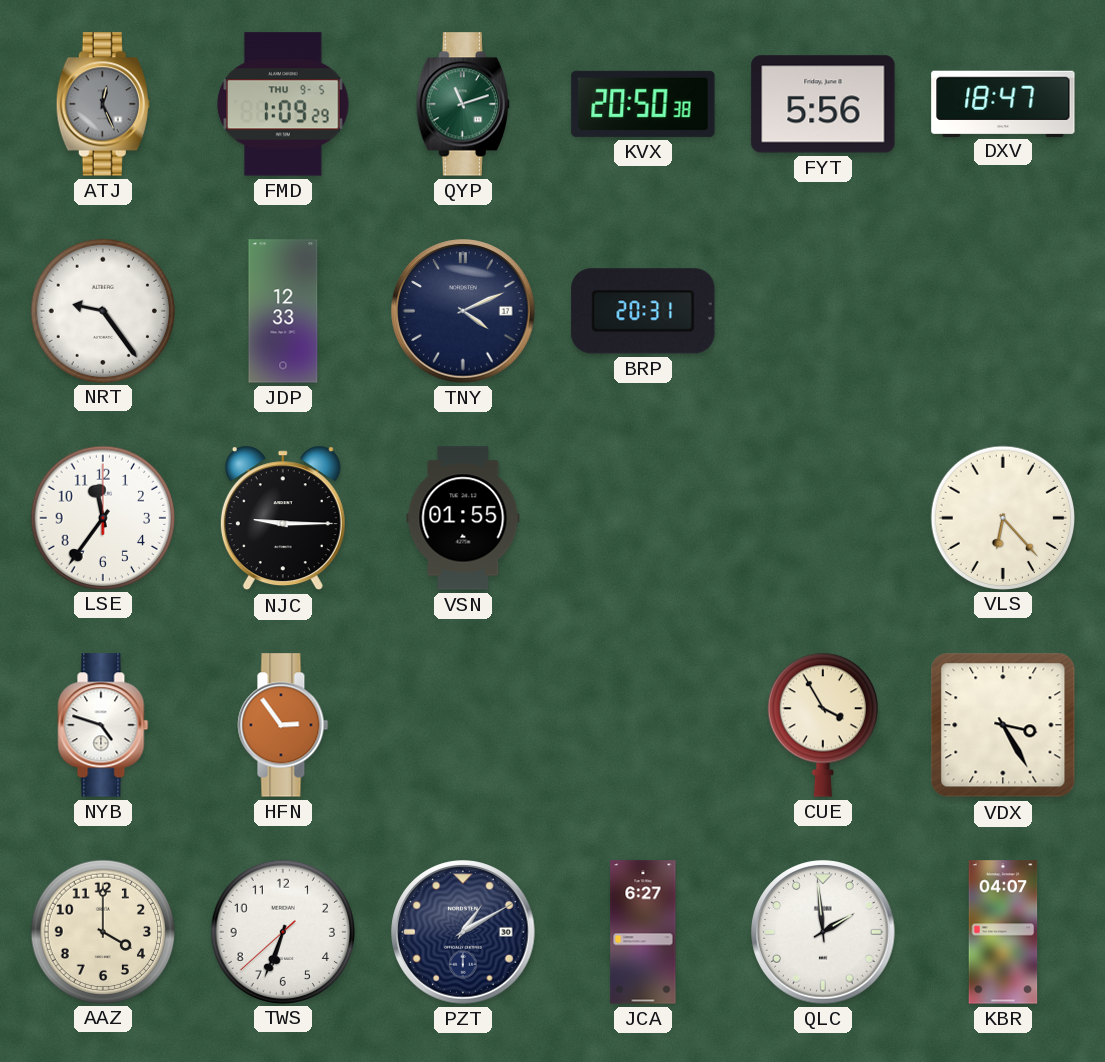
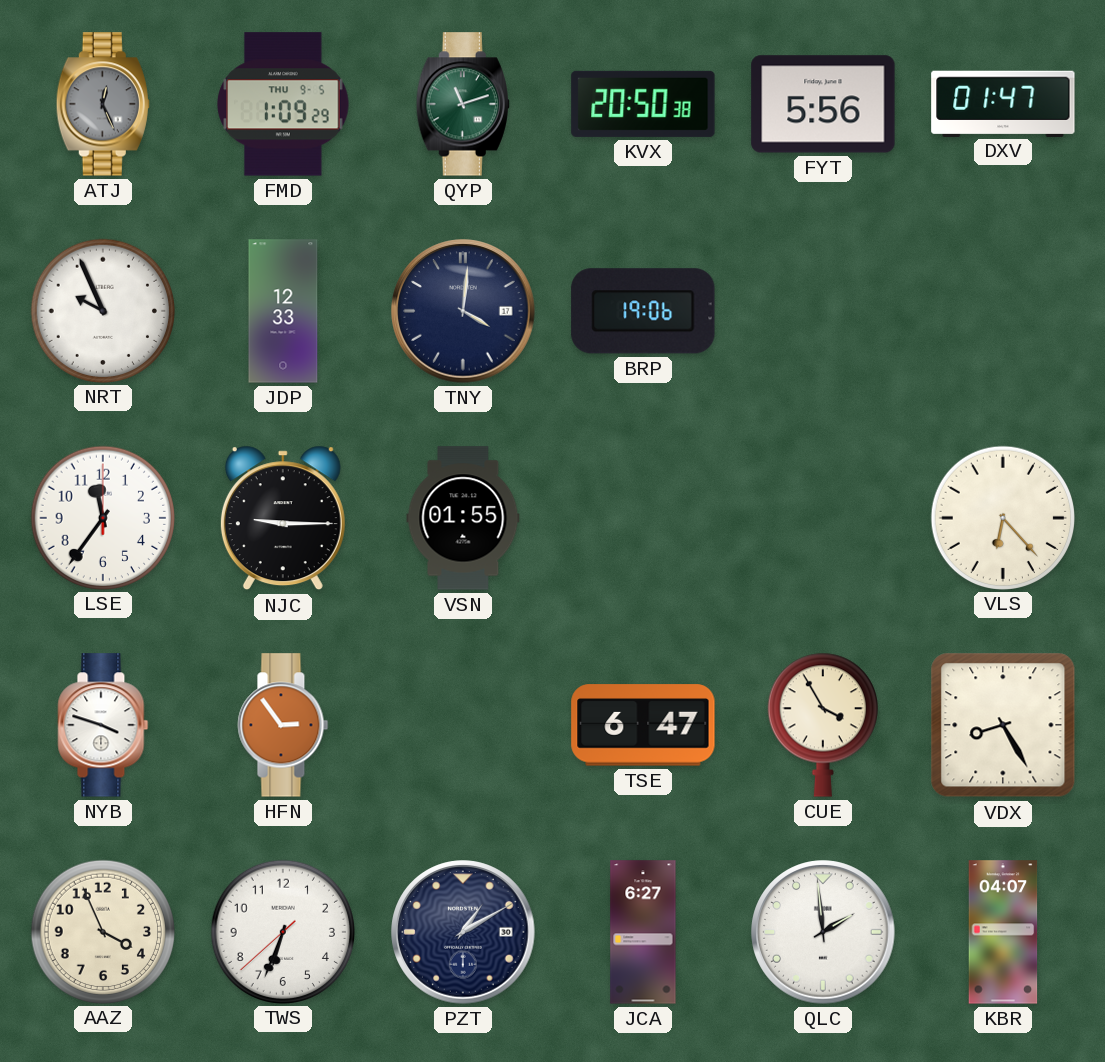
DXV: 18:47 -> 01:47
NRT: 9:24 -> 9:56
TNY: 4:11 -> 4:01
BRP: 20:31 -> 19:06
NYB: 4:48 -> 3:48
TSE: none -> 6:47
VDX: 3:25 -> 8:25
AAZ: 4:00 -> 3:56
